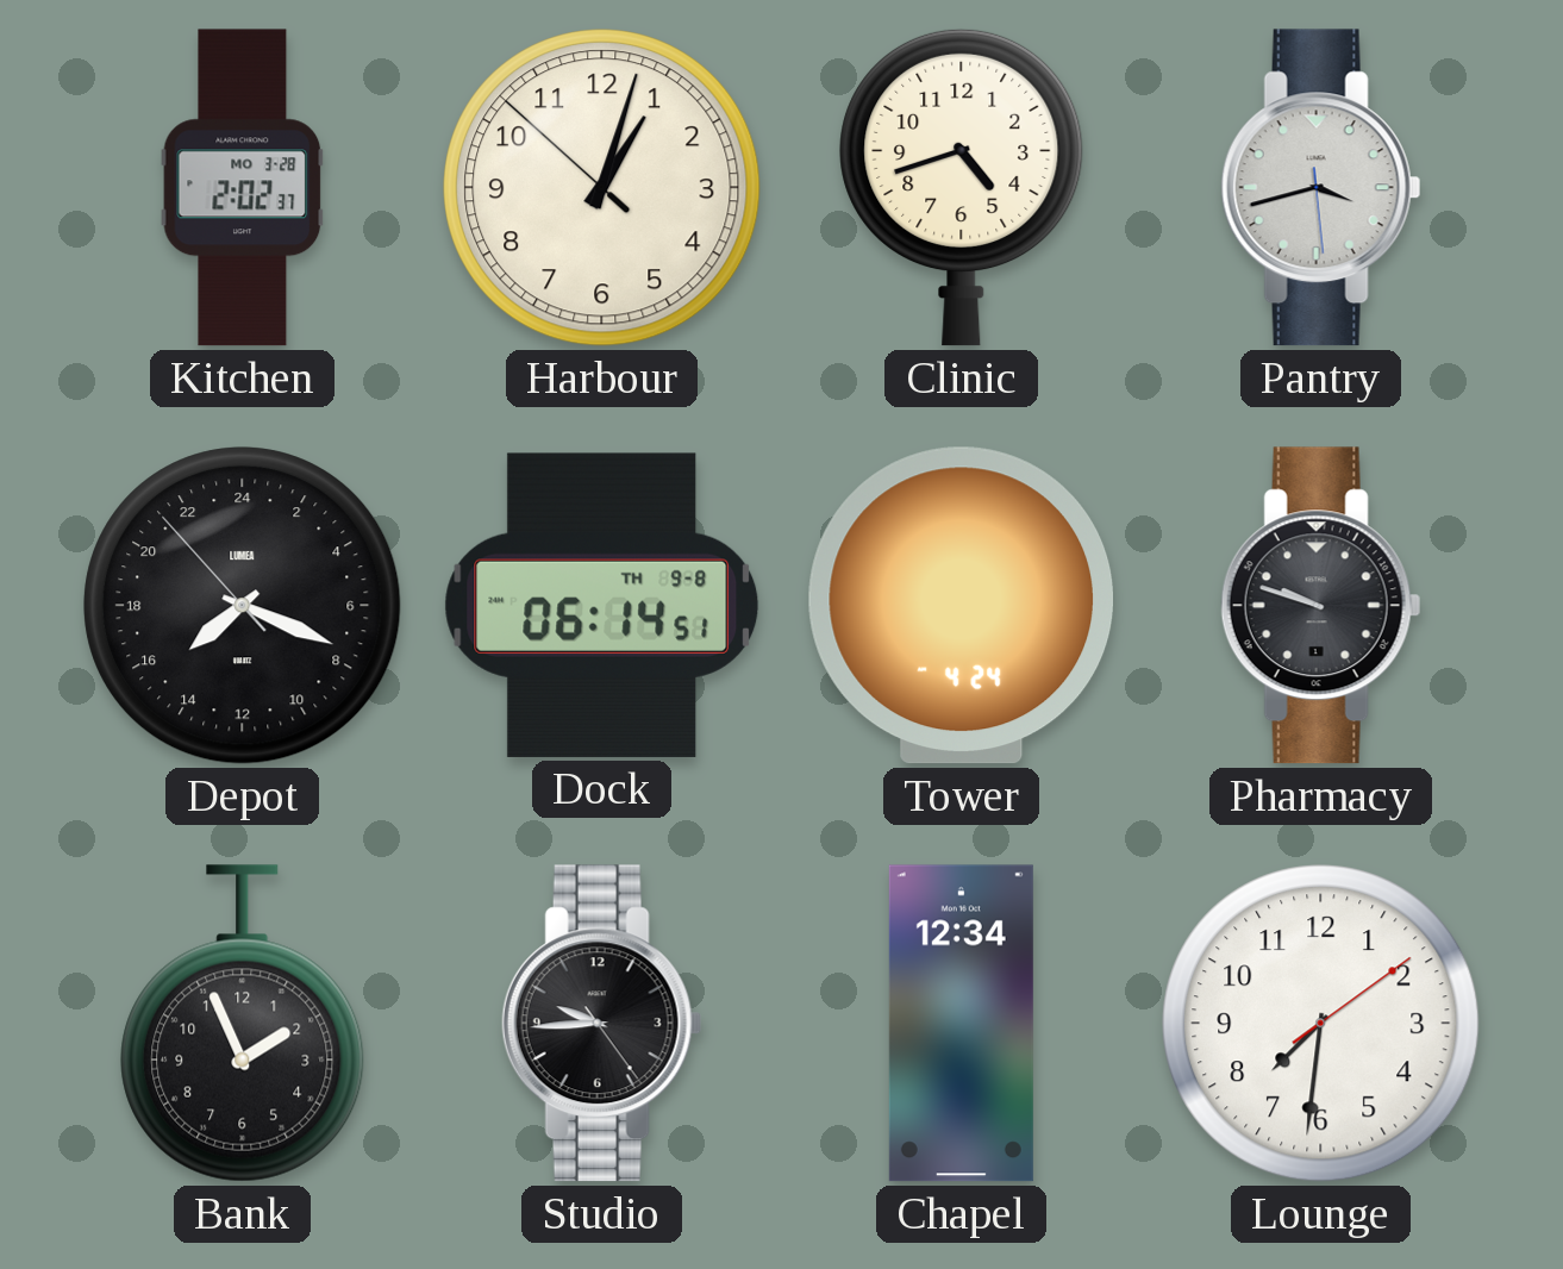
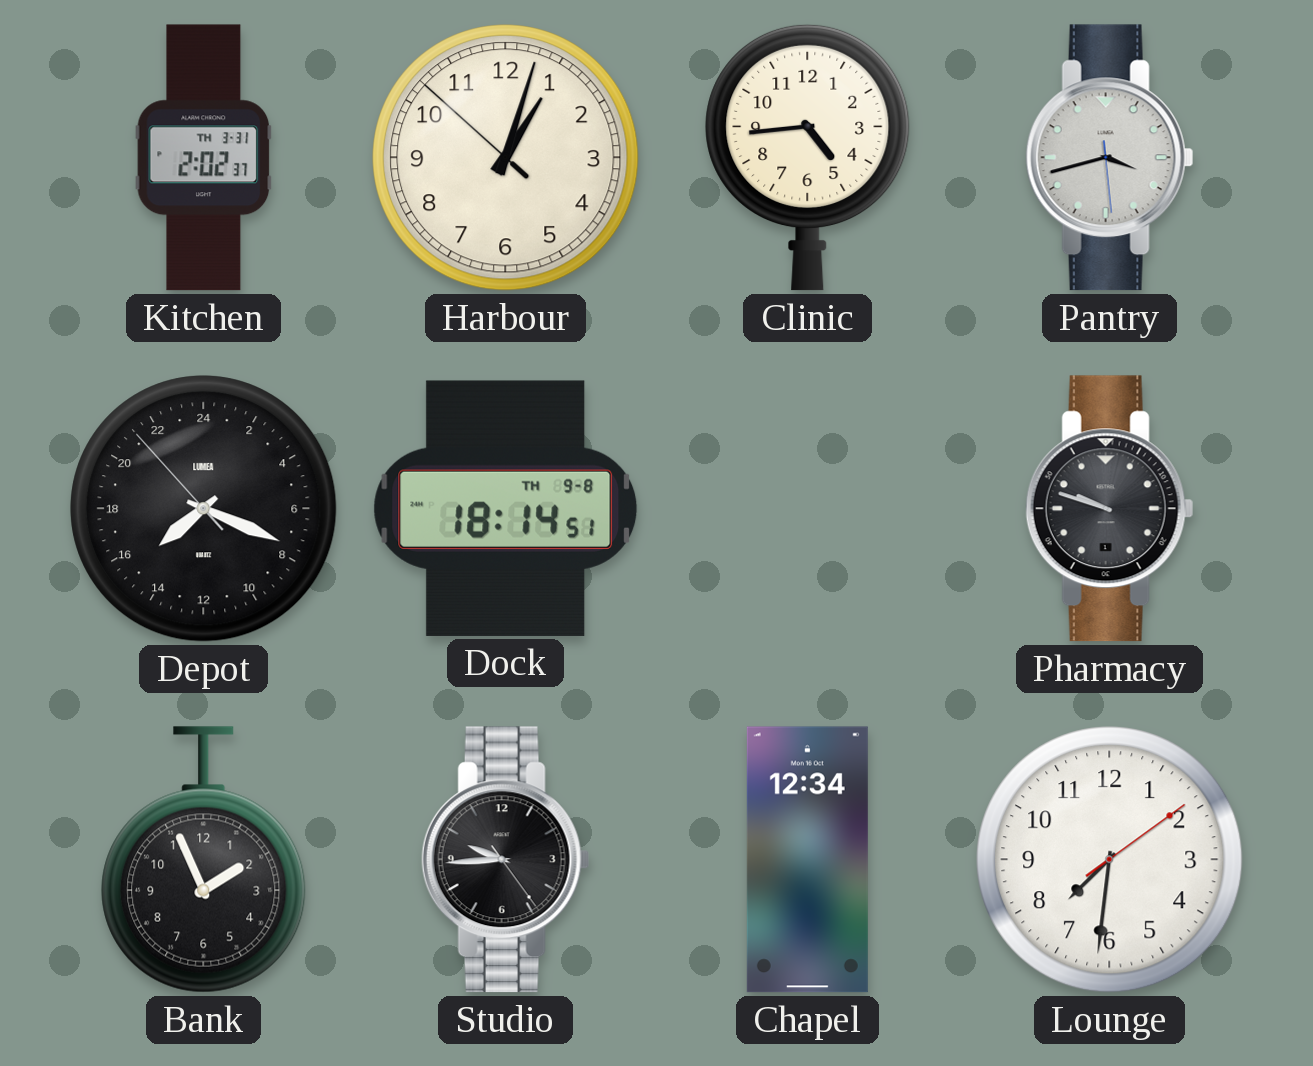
Kitchen date: MO 3-28 -> TH 3-31
Clinic: 4:42 -> 4:44
Dock: 06:14 -> 18:14
Tower: 4:24 -> none
